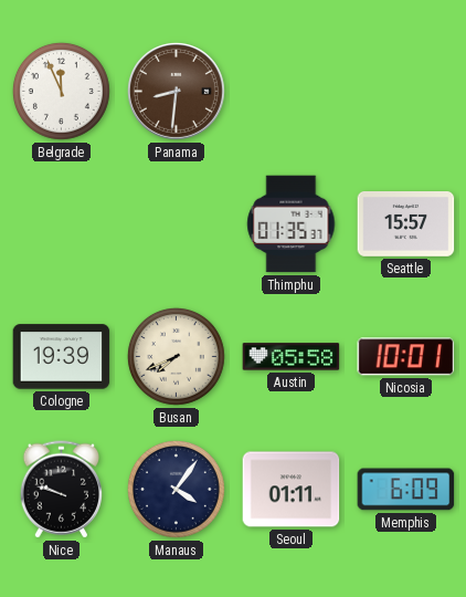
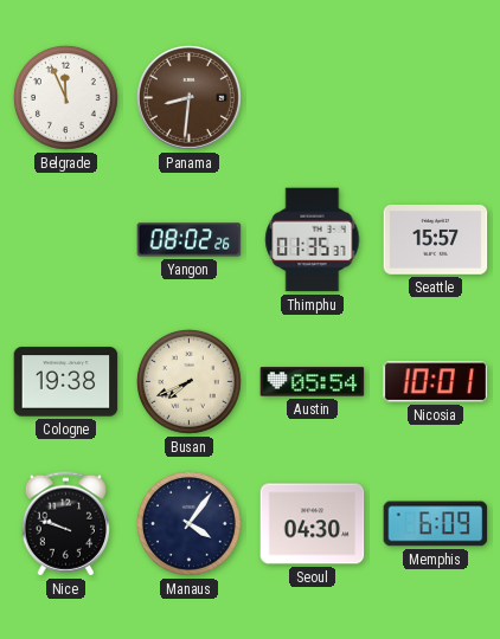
Yangon: none -> 08:02
Cologne: 19:39 -> 19:38
Austin: 05:58 -> 05:54
Seoul: 01:11 -> 04:30
